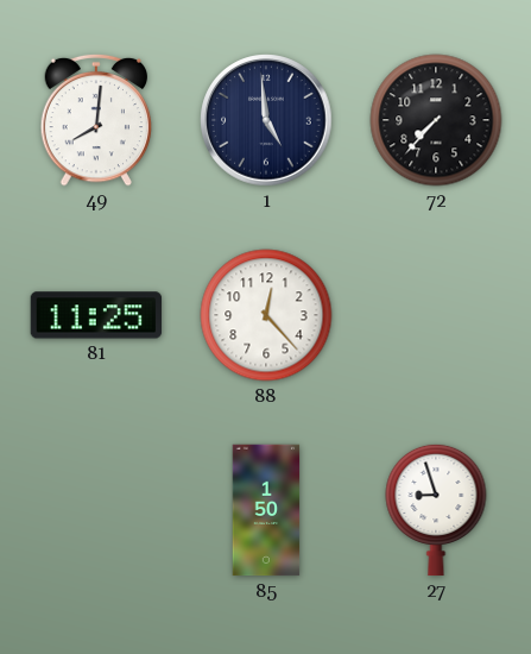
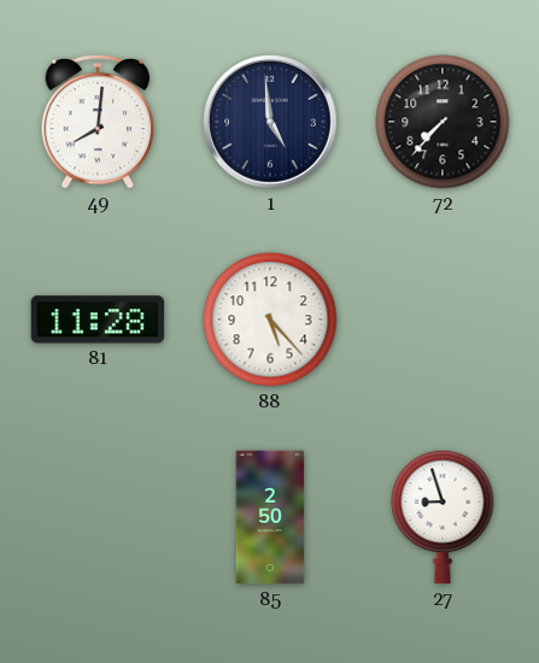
81: 11:25 -> 11:28
88: 12:23 -> 5:23
85: 1:50 -> 2:50
